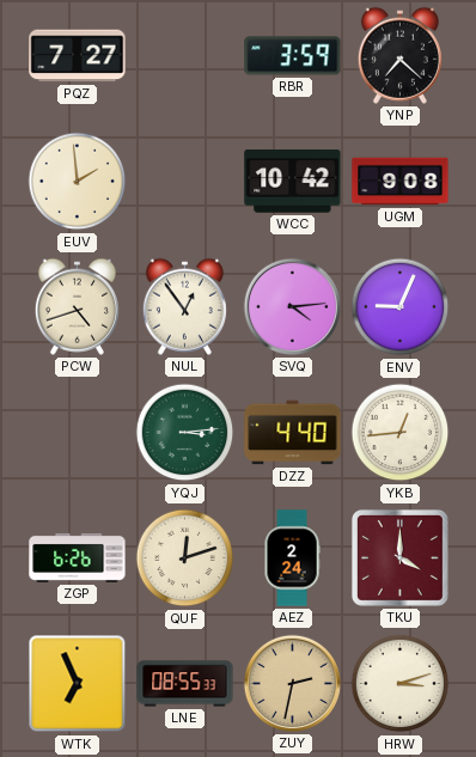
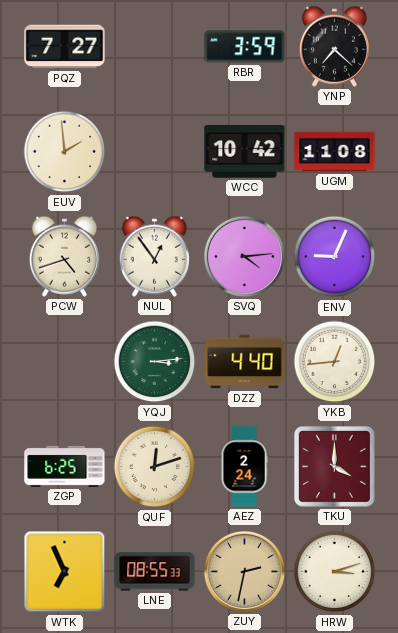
UGM: 9:08 -> 11:08
ZGP: 6:26 -> 6:25
